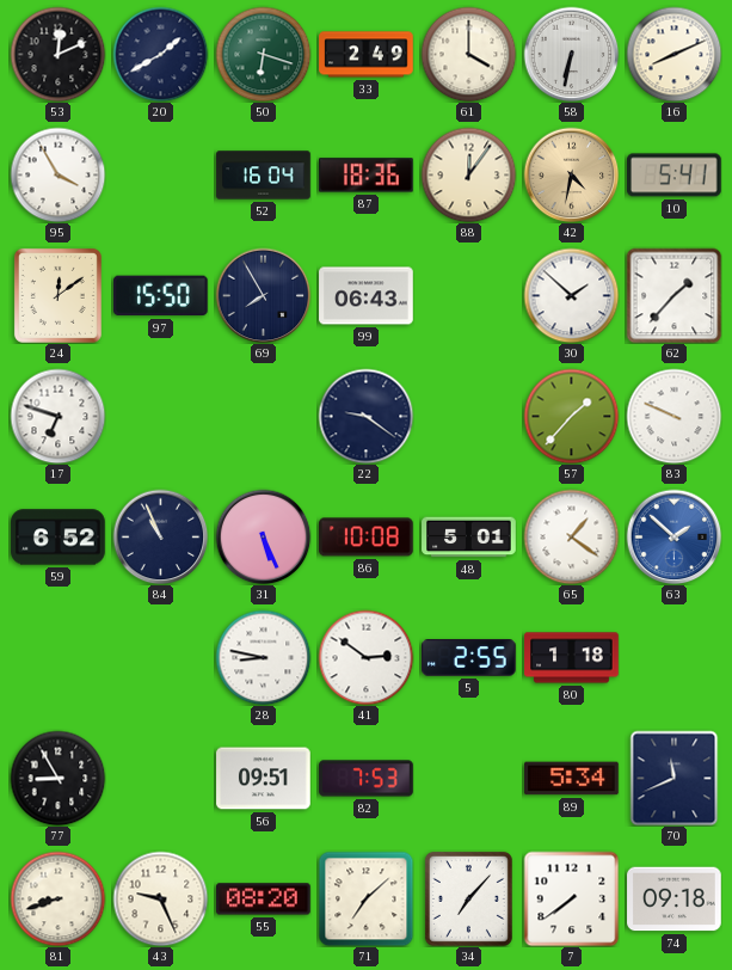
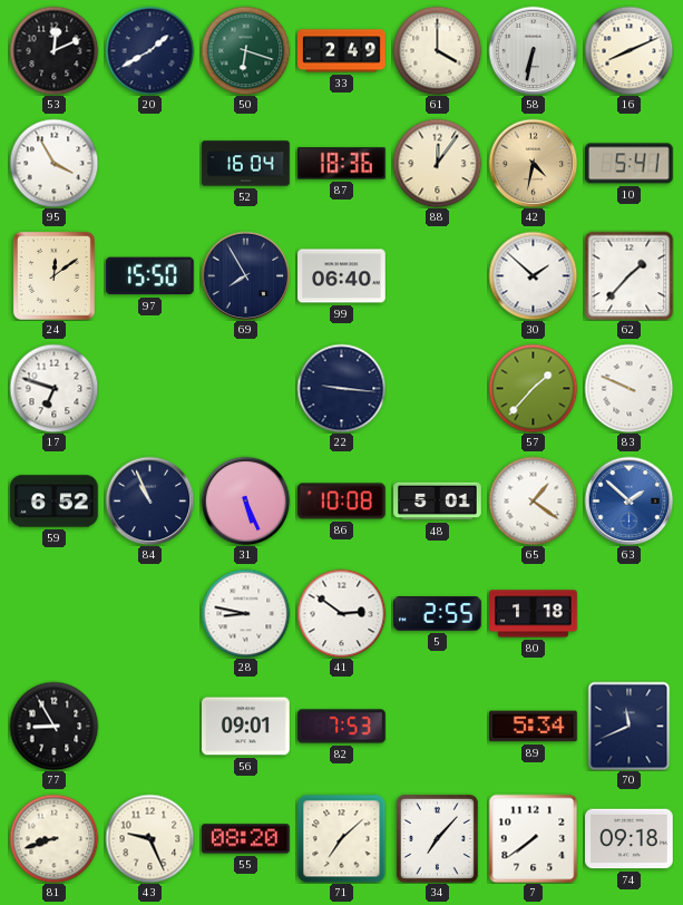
99: 06:43 -> 06:40
22: 9:21 -> 9:16
56: 09:51 -> 09:01
